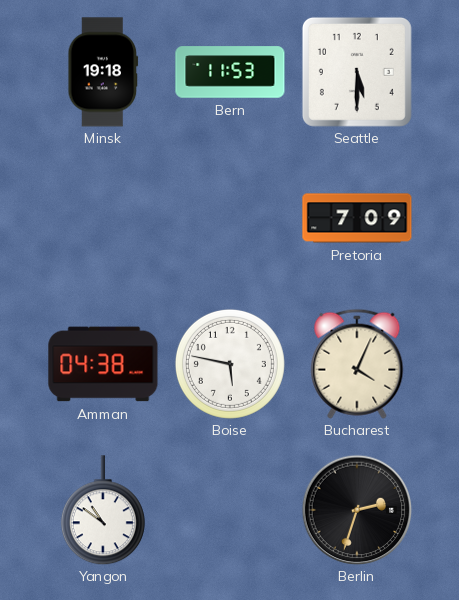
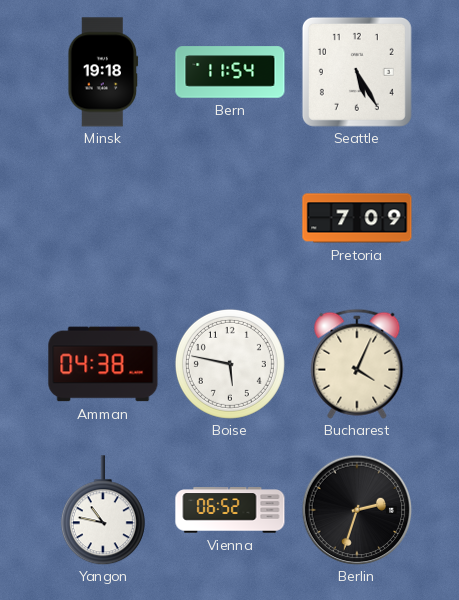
Bern: 11:53 -> 11:54
Seattle: 5:30 -> 5:25
Yangon: 10:51 -> 10:47
Vienna: none -> 06:52
